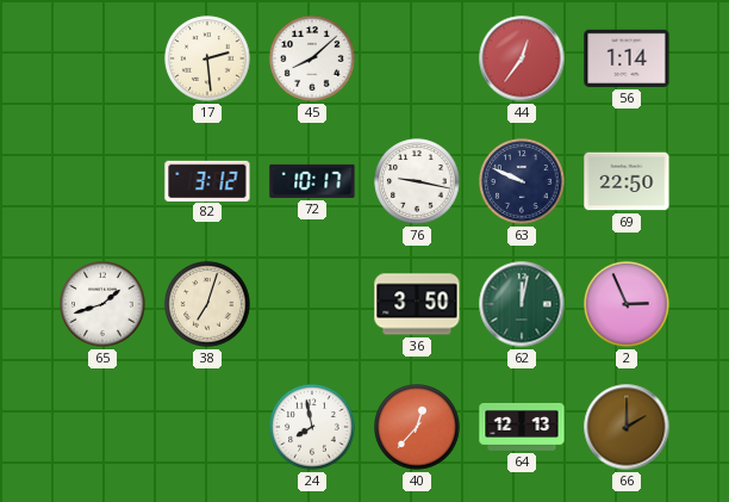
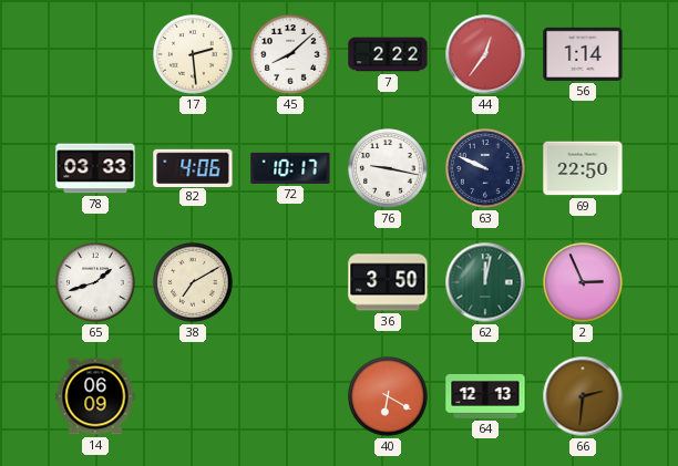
7: none -> 2:22
78: none -> 03:33
82: 3:12 -> 4:06
38: 7:03 -> 7:10
14: none -> 06:09
24: 7:58 -> none
40: 12:37 -> 6:20
66: 2:00 -> 2:31
